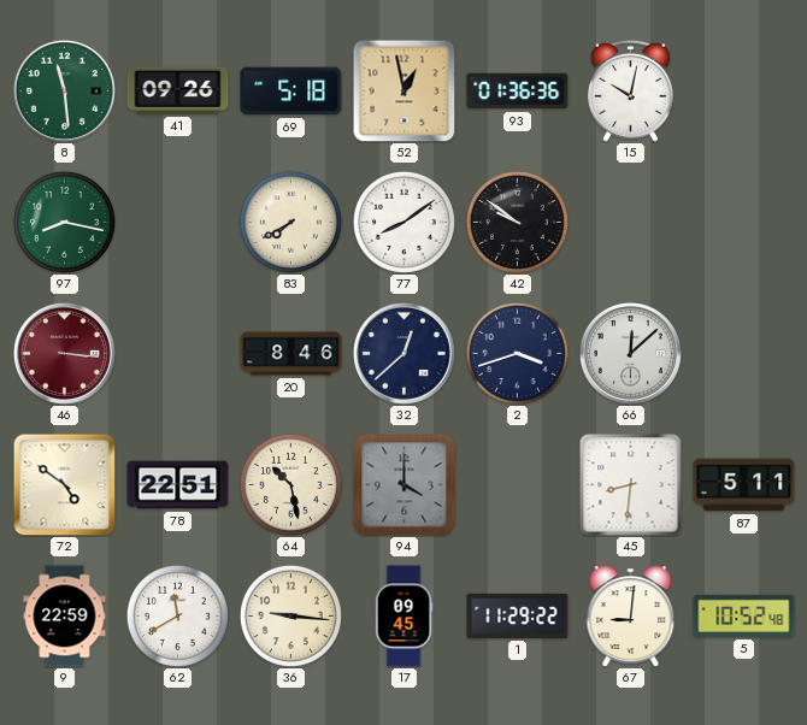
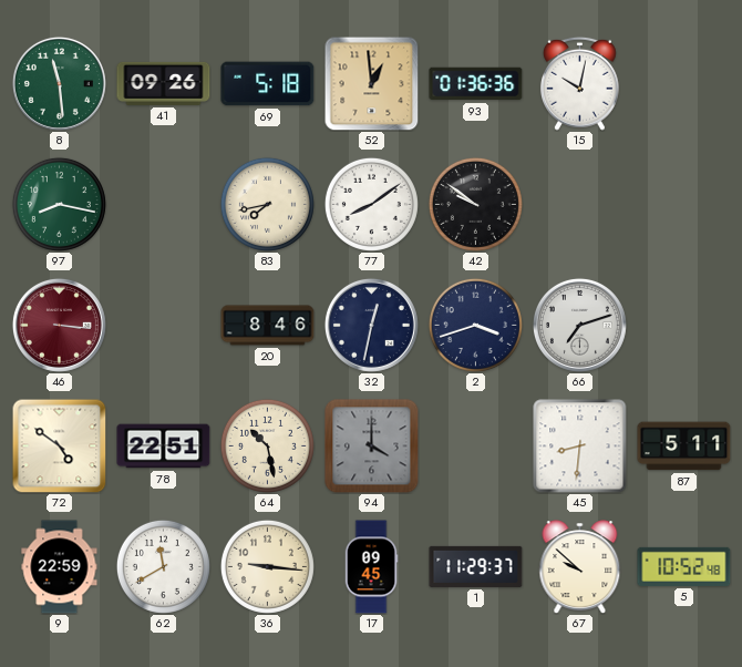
52: 12:58 -> 12:59
83: 7:40 -> 7:43
32: 12:38 -> 12:32
66: 12:08 -> 7:12
1: 11:29:22 -> 11:29:37
67: 9:01 -> 9:52
